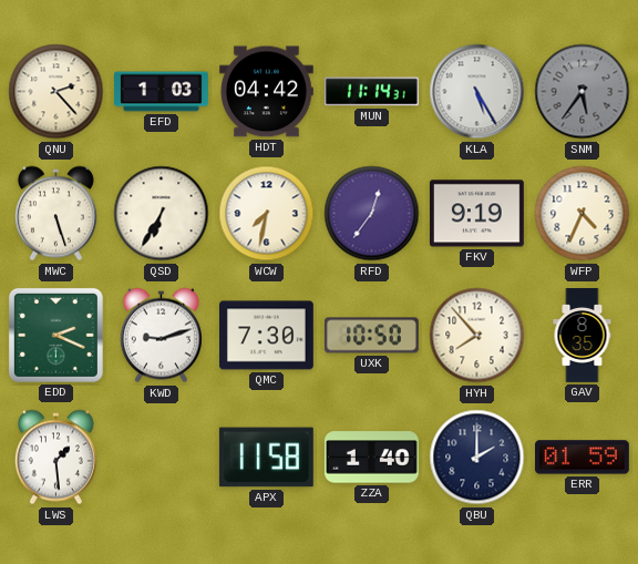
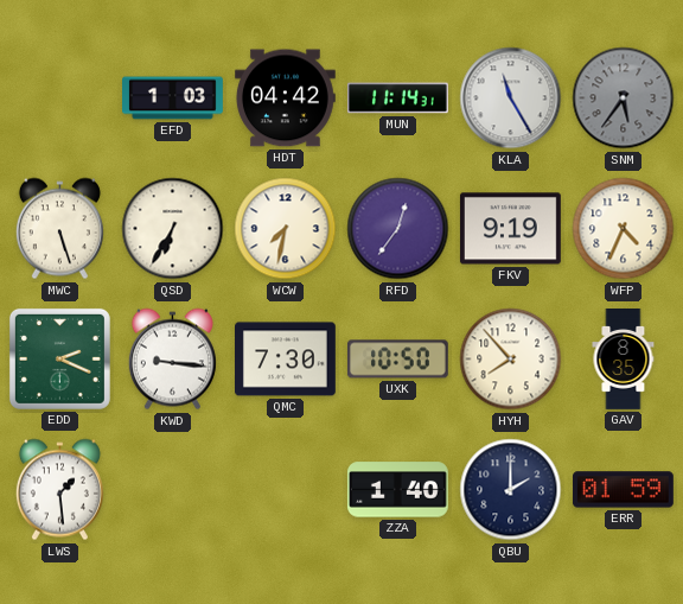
QNU: 2:23 -> none
KLA: 5:25 -> 11:25
KWD: 9:12 -> 9:16
APX: 11:58 -> none
